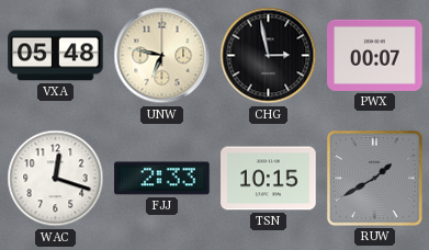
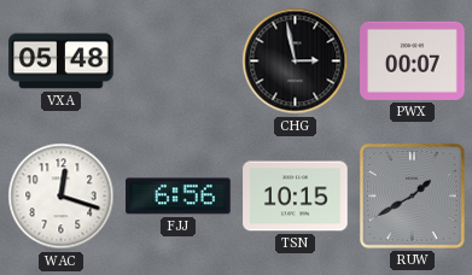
UNW: 6:47 -> none
FJJ: 2:33 -> 6:56
